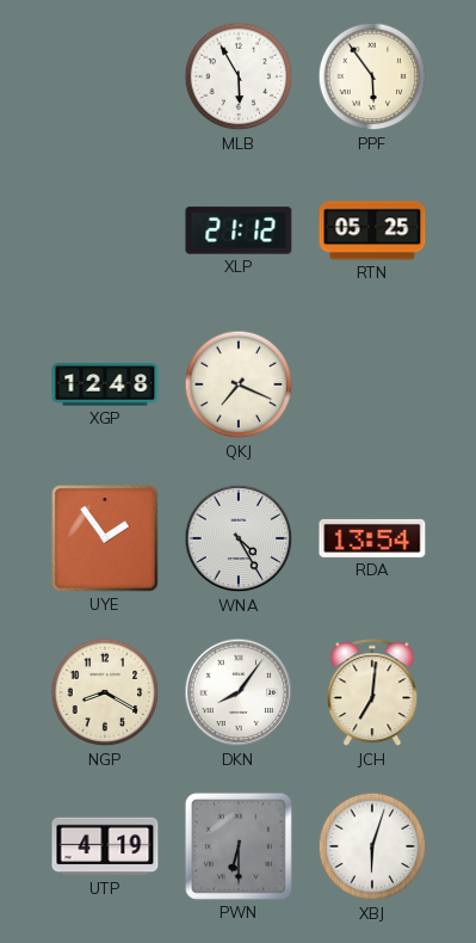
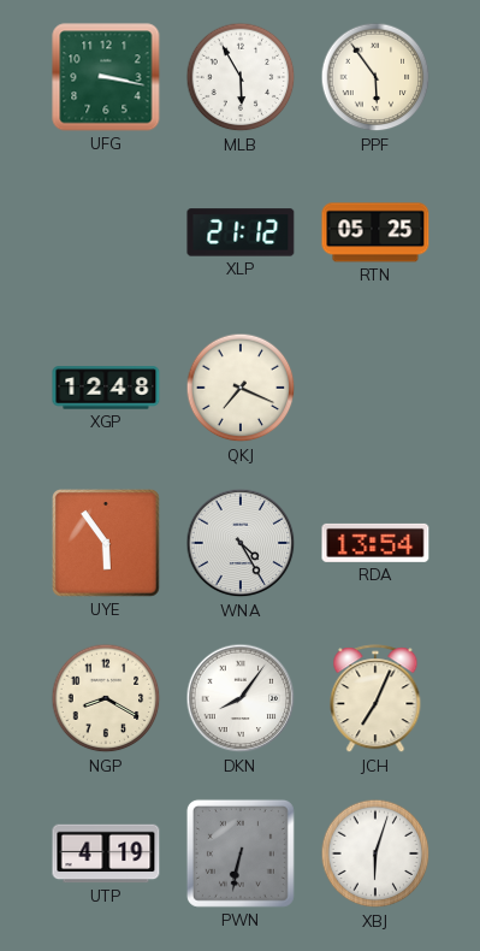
UFG: none -> 3:17
UYE: 1:54 -> 5:54
JCH: 7:01 -> 7:04
PWN: 6:30 -> 6:32
